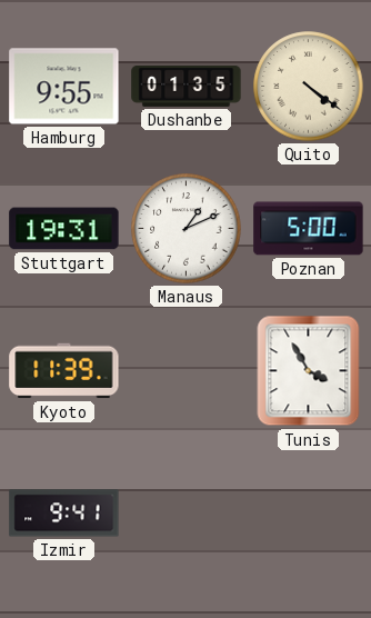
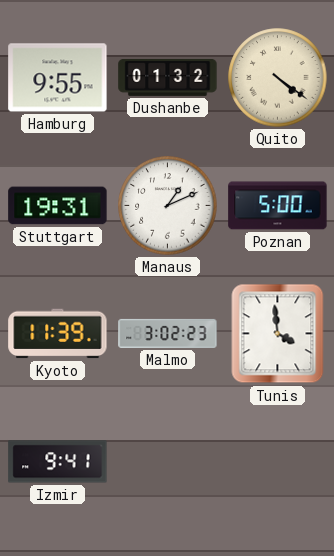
Dushanbe: 01:35 -> 01:32
Malmo: none -> 3:02
Tunis: 3:55 -> 3:59
